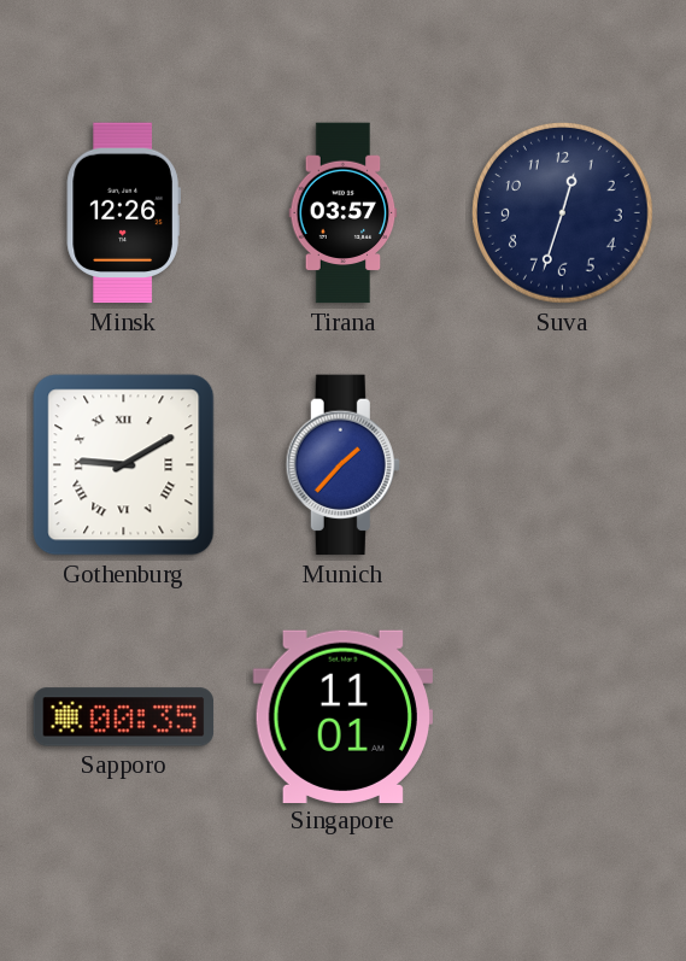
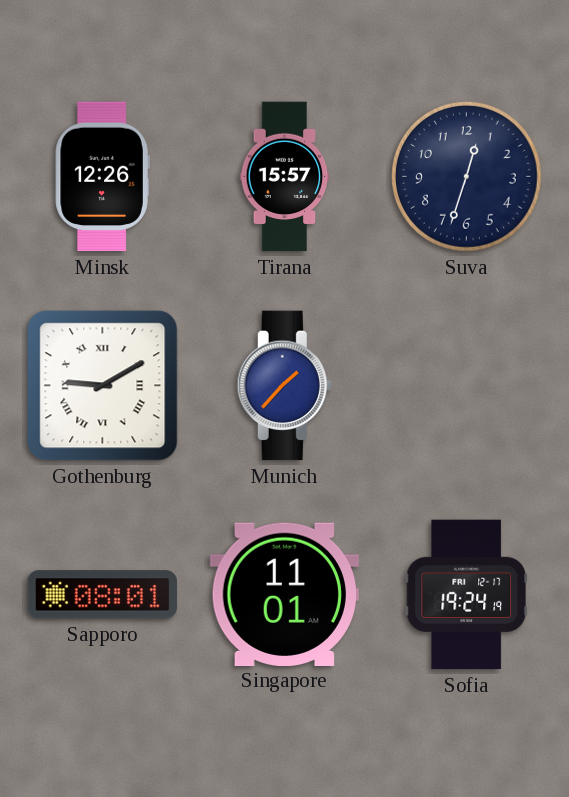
Tirana: 03:57 -> 15:57
Sapporo: 00:35 -> 08:01
Sofia: none -> 19:24
